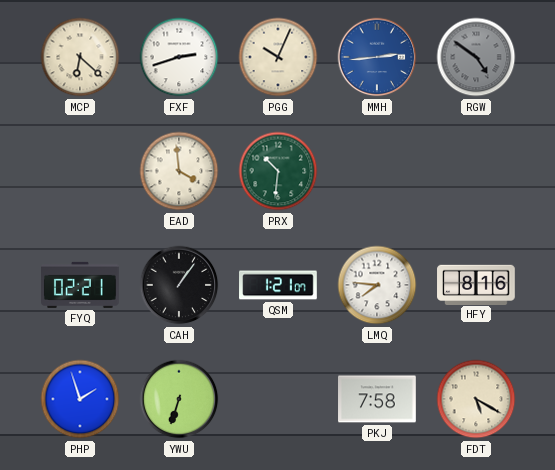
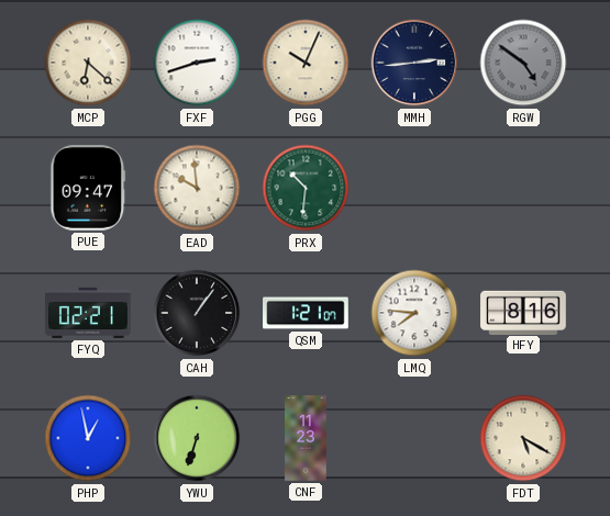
MMH dial: blue -> navy
PUE: none -> 09:47
EAD: 3:59 -> 9:59
PHP: 1:57 -> 12:58
CNF: none -> 11:23
PKJ: 7:58 -> none
